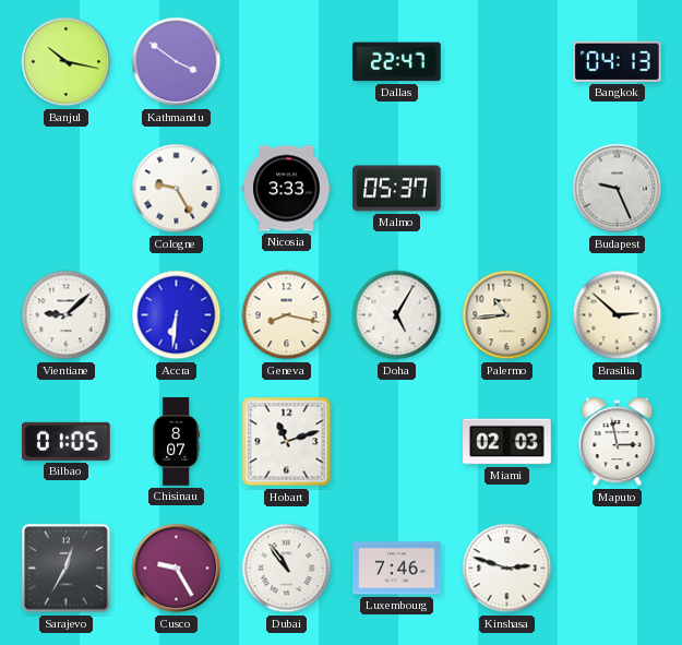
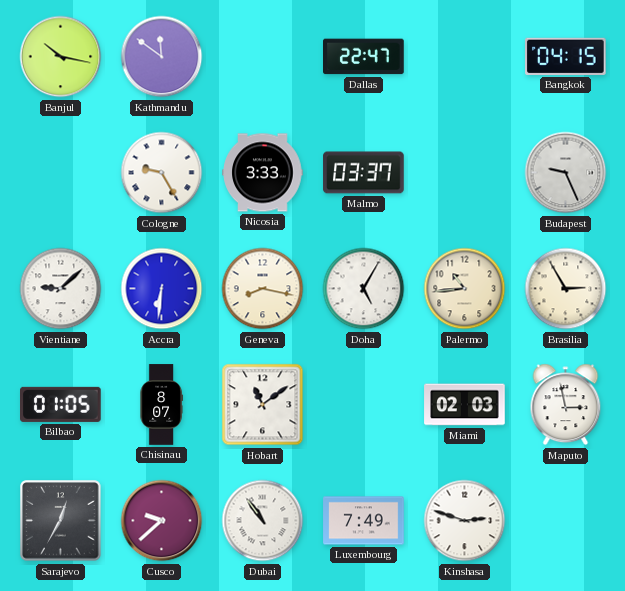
Kathmandu: 3:51 -> 11:51
Bangkok: 04:13 -> 04:15
Malmo: 05:37 -> 03:37
Brasilia: 2:52 -> 2:55
Hobart: 11:12 -> 11:09
Cusco: 9:25 -> 9:38
Luxembourg: 7:46 -> 7:49
